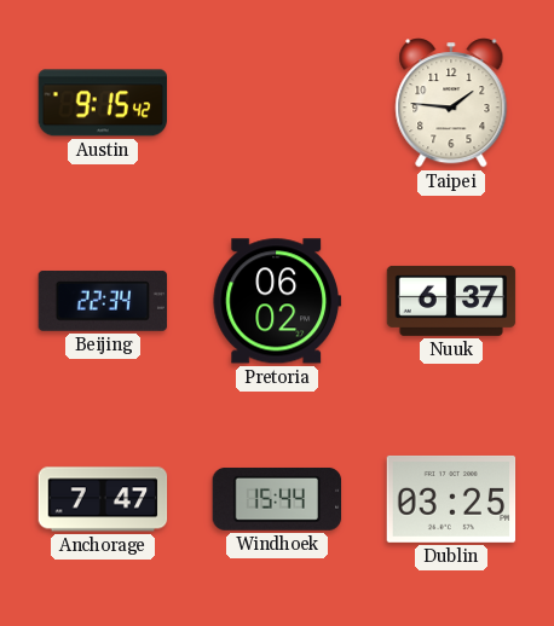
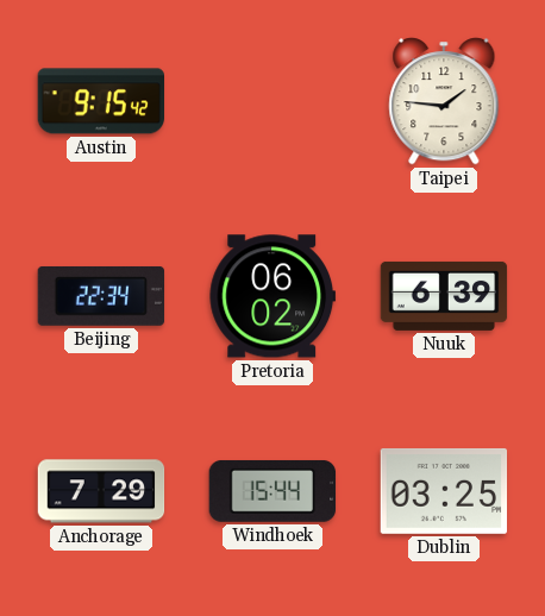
Nuuk: 6:37 -> 6:39
Anchorage: 7:47 -> 7:29
